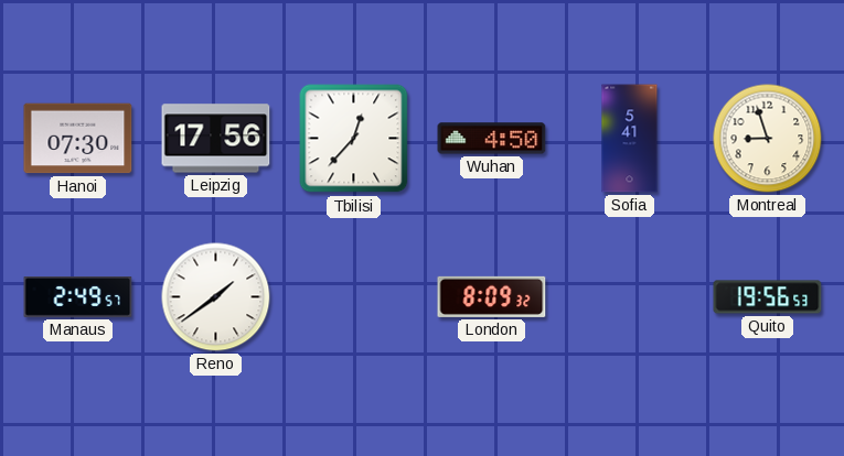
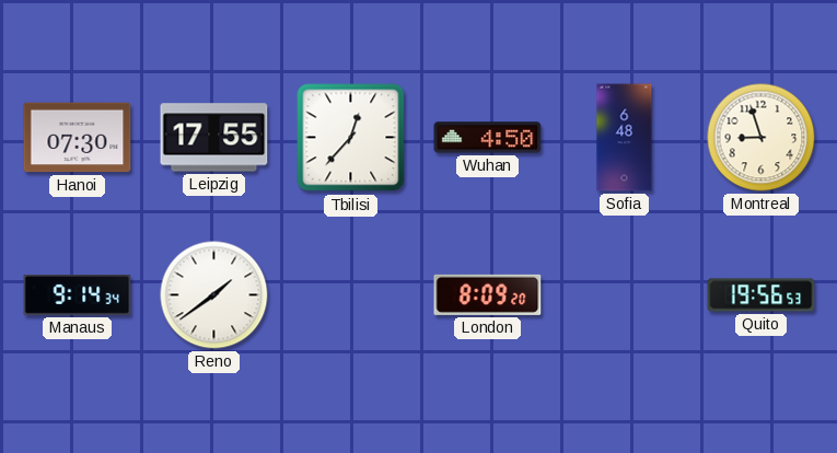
Leipzig: 17:56 -> 17:55
Sofia: 5:41 -> 6:48
Manaus: 2:49 -> 9:14
London: 8:09:32 -> 8:09:20
